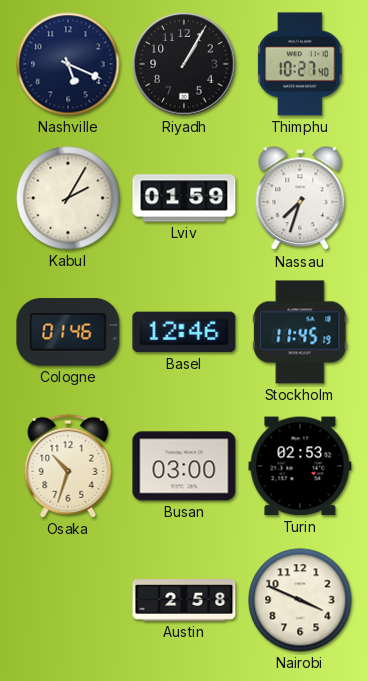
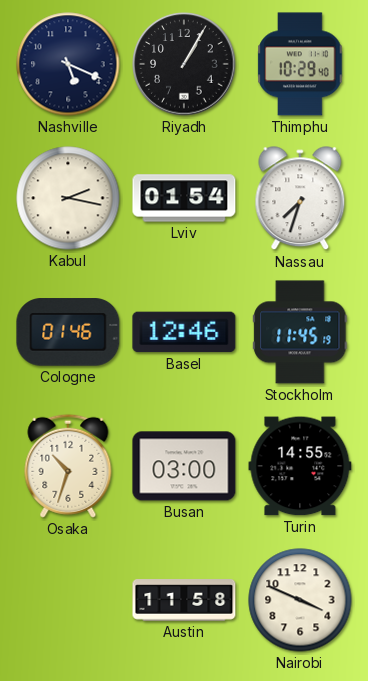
Thimphu: 10:27 -> 10:29
Kabul: 2:05 -> 2:17
Lviv: 01:59 -> 01:54
Turin: 02:53 -> 14:55
Austin: 2:58 -> 11:58
